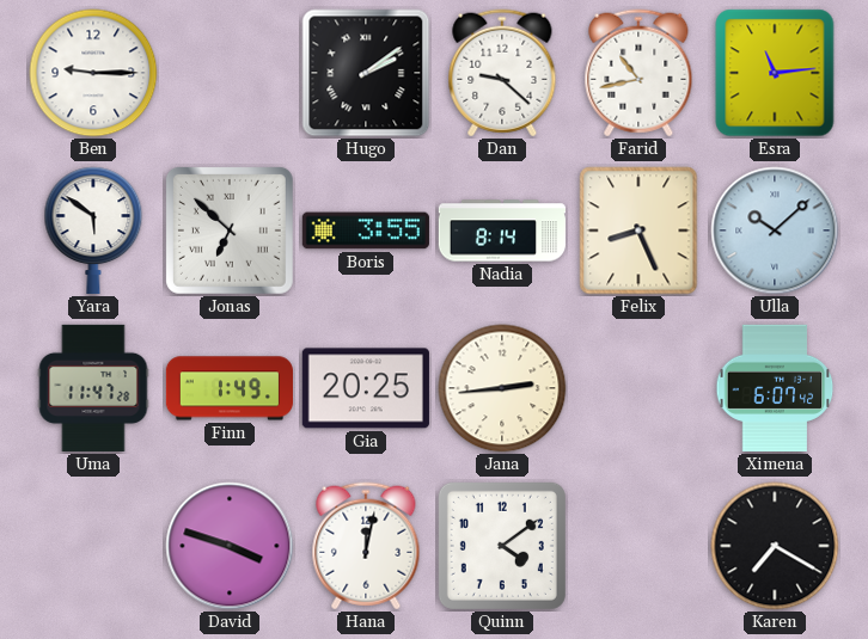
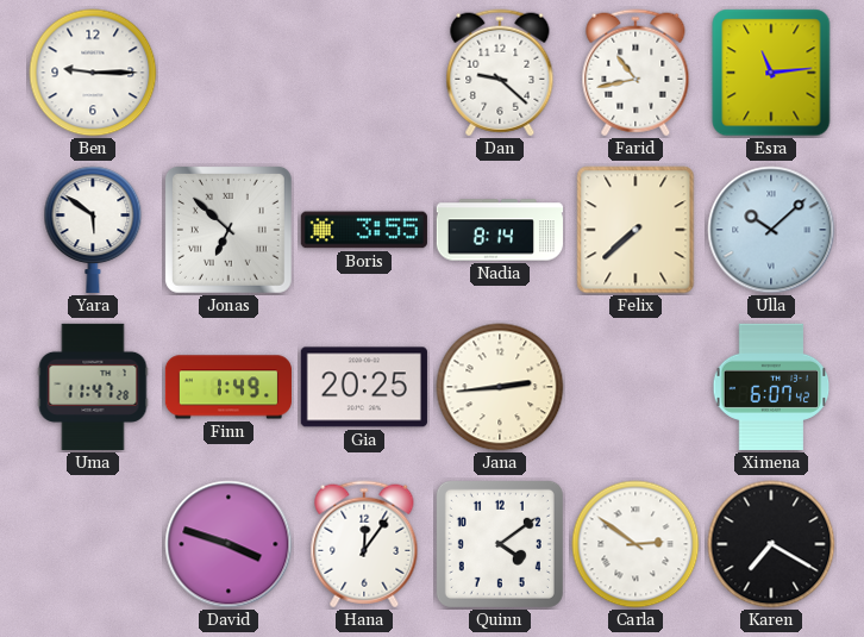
Hugo: 2:09 -> none
Felix: 8:26 -> 7:38
Hana: 12:02 -> 12:06
Carla: none -> 2:51
